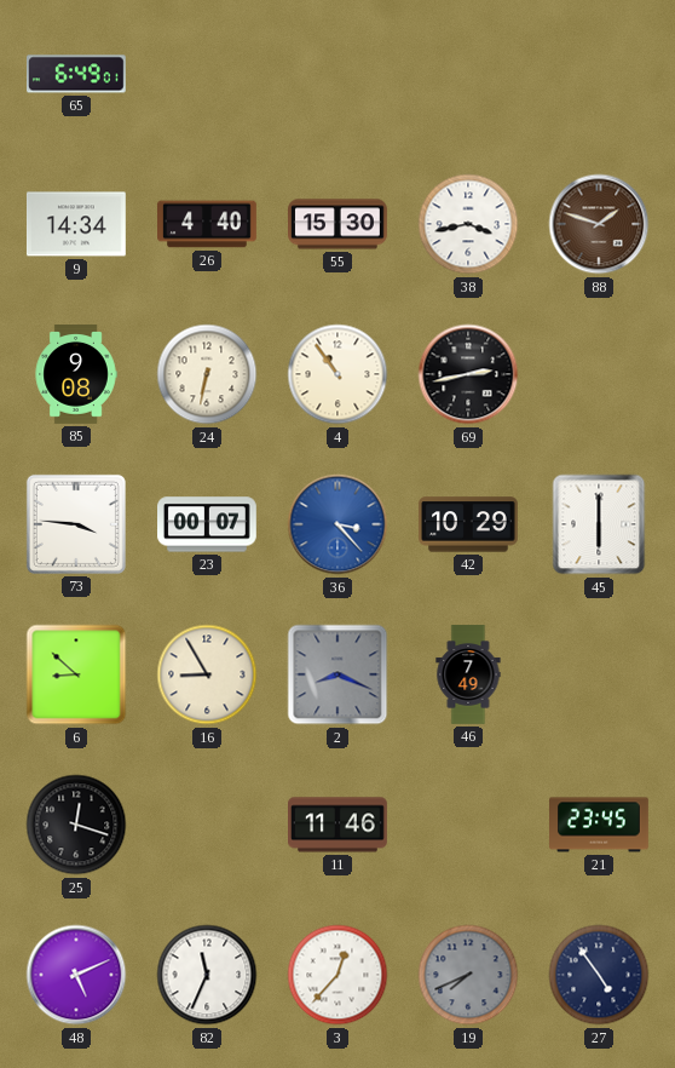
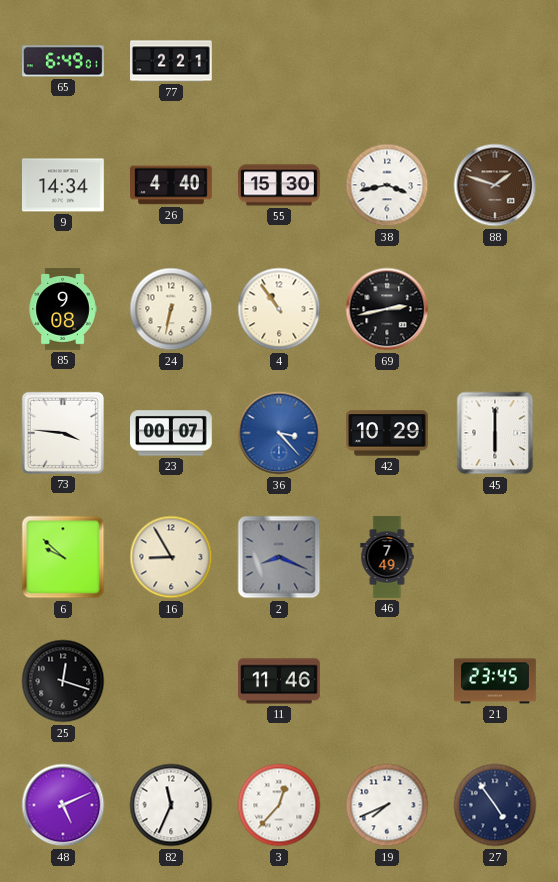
77: none -> 2:21
6: 8:52 -> 9:52
19 dial: grey -> white
